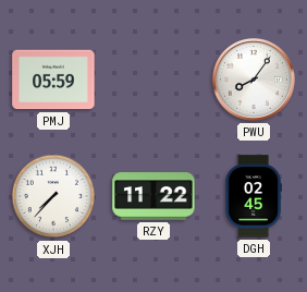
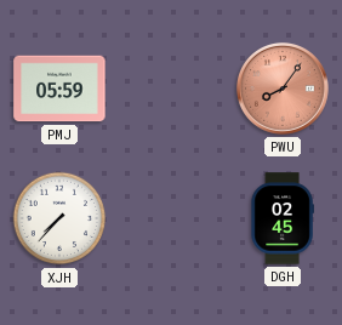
PWU dial: white -> salmon
RZY: 11:22 -> none
